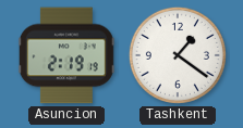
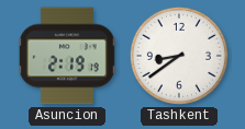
Tashkent: 1:21 -> 8:39
